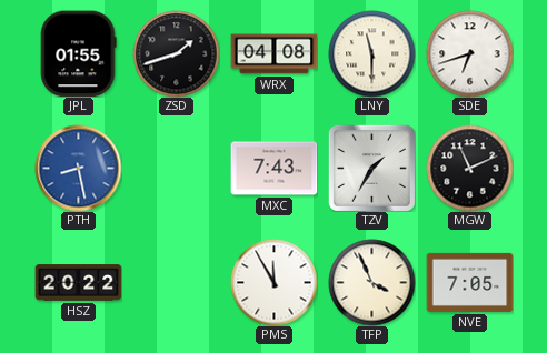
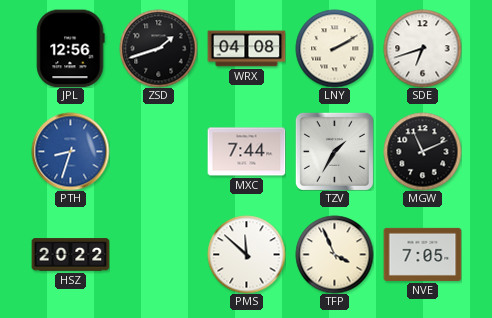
JPL: 01:55 -> 12:56
LNY: 11:30 -> 2:10
PTH: 8:28 -> 8:33
MXC: 7:43 -> 7:44
PMS: 11:55 -> 11:52
